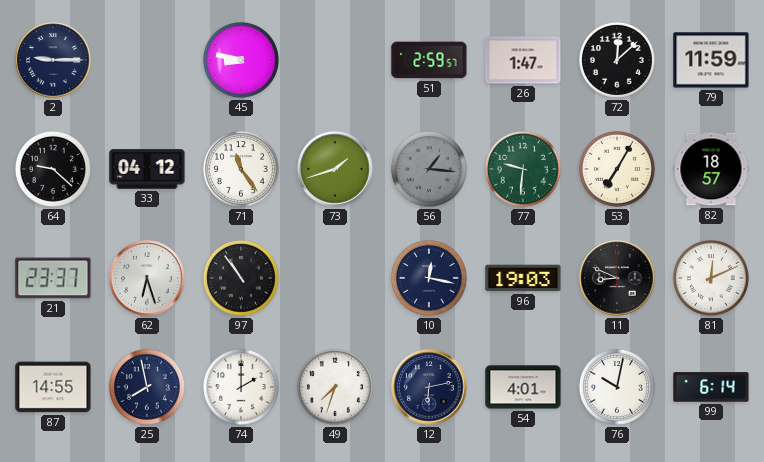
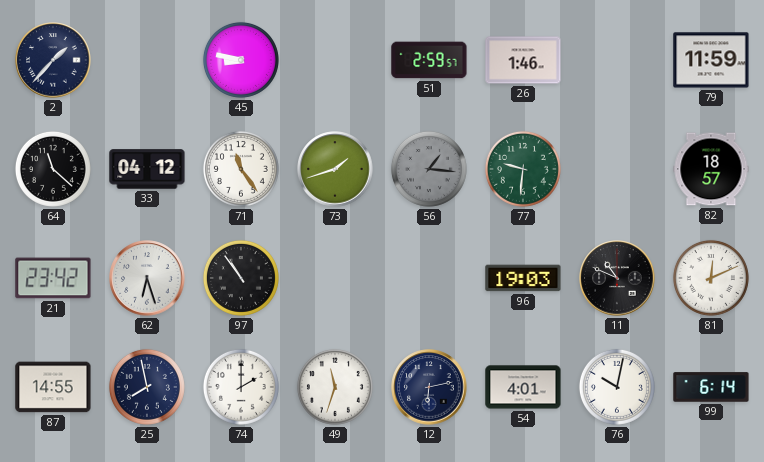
2: 9:15 -> 1:37
26: 1:47 -> 1:46
72: 12:08 -> none
64: 9:22 -> 11:22
53: 7:05 -> none
21: 23:37 -> 23:42
10: 12:17 -> none
11: 8:49 -> 10:49
49: 7:33 -> 11:33
